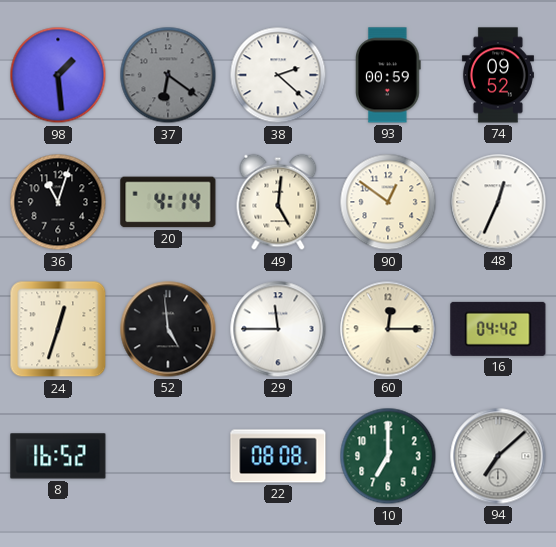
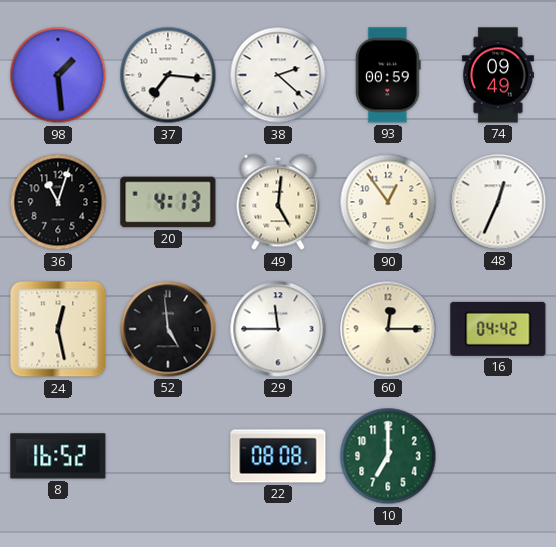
37: 6:21 -> 7:16
37 dial: grey -> white
74: 09:52 -> 09:49
20: 4:14 -> 4:13
90: 12:51 -> 12:54
24: 12:33 -> 12:28
94: 7:08 -> none
